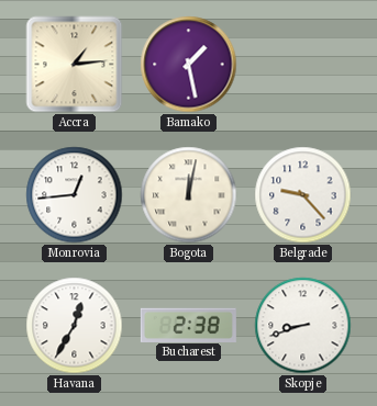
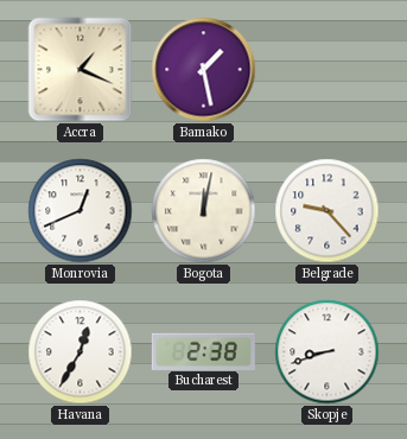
Accra: 1:14 -> 1:19
Monrovia: 12:44 -> 12:41
